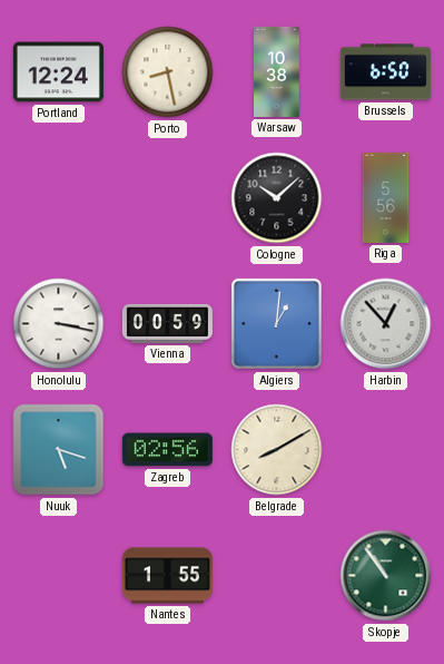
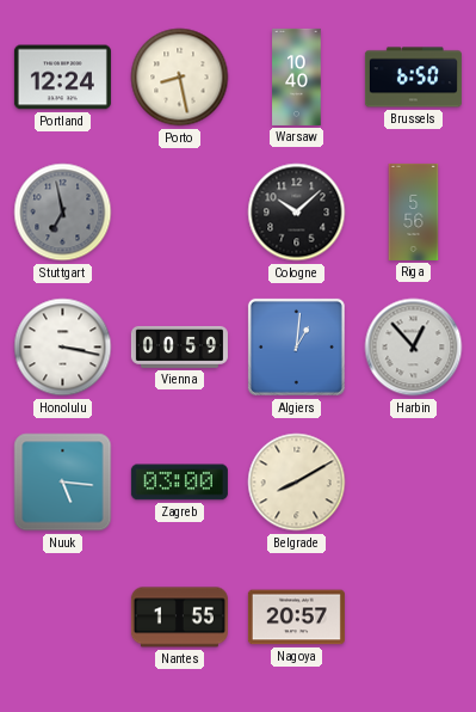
Warsaw: 10:38 -> 10:40
Stuttgart: none -> 6:58
Nuuk: 5:18 -> 5:16
Zagreb: 02:56 -> 03:00
Nagoya: none -> 20:57
Skopje: 10:54 -> none
